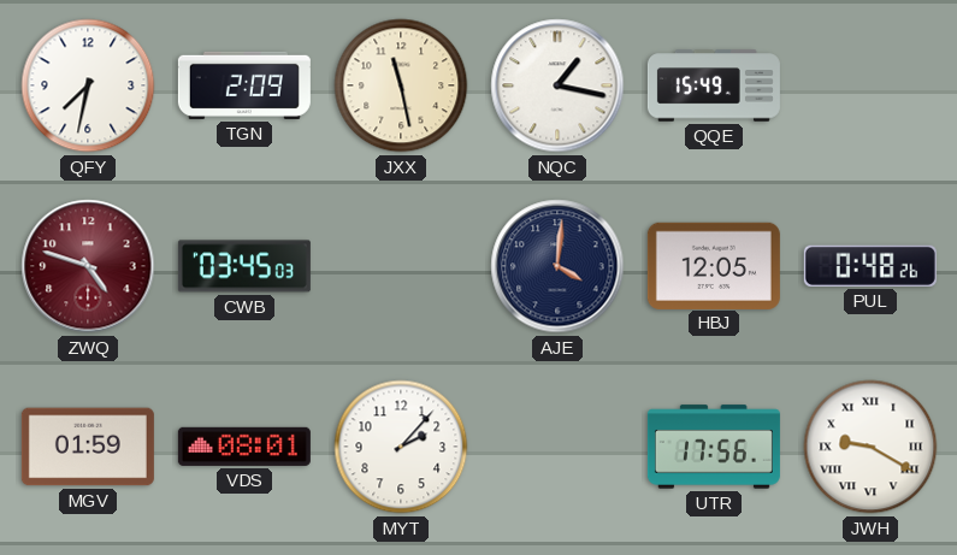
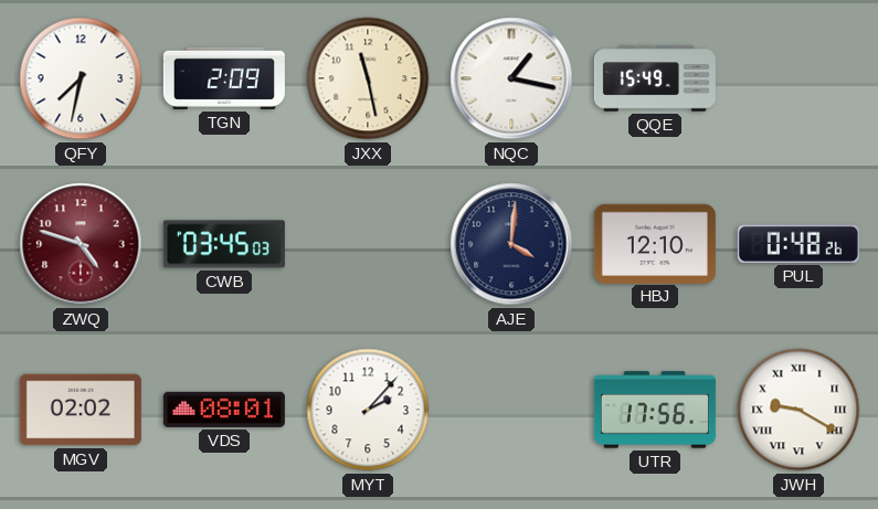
HBJ: 12:05 -> 12:10
MGV: 01:59 -> 02:02
